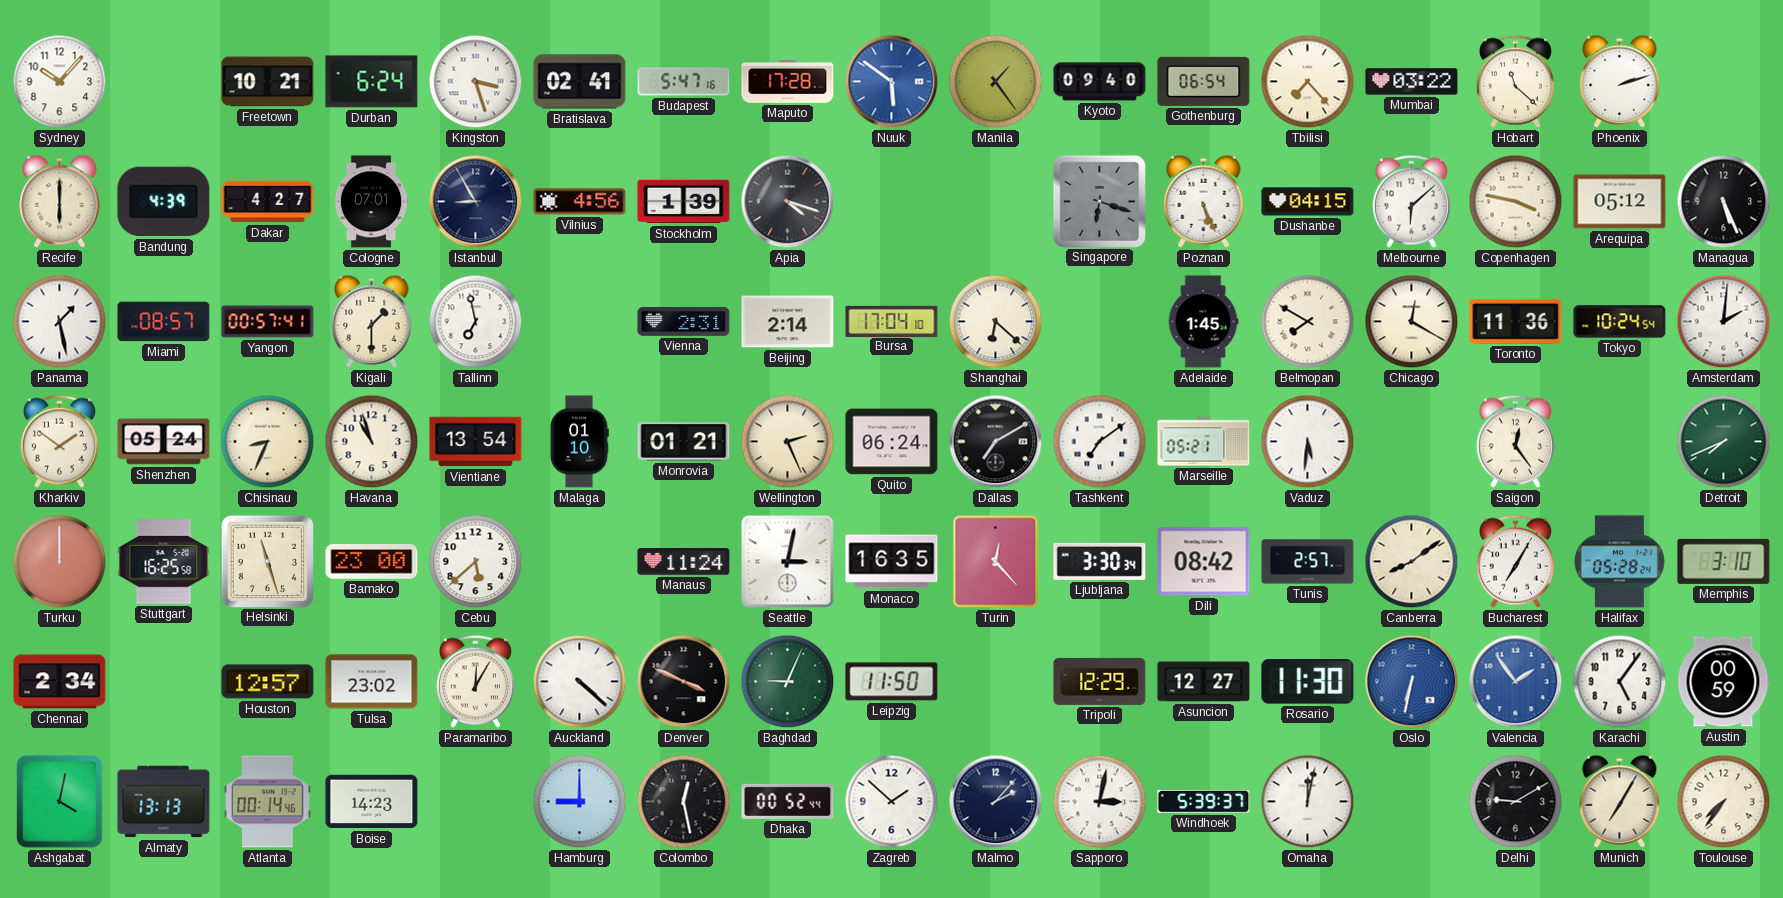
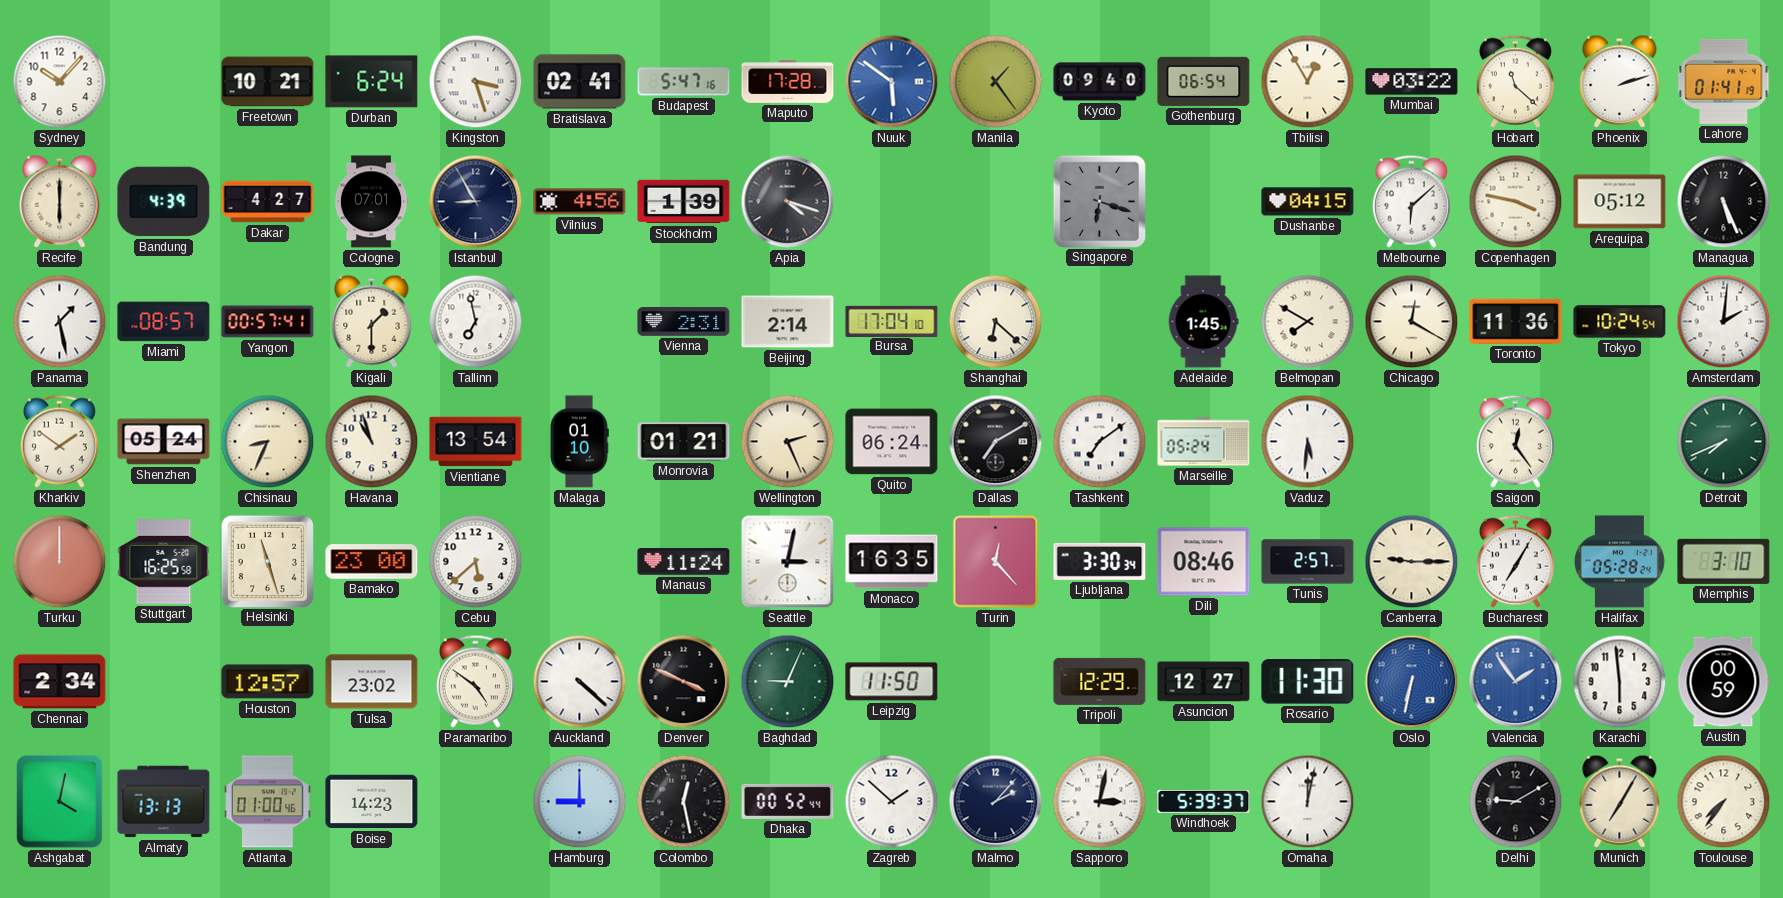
Tbilisi: 7:23 -> 12:55
Lahore: none -> 01:41
Poznan: 5:26 -> none
Marseille: 05:21 -> 05:24
Dili: 08:42 -> 08:46
Canberra: 8:09 -> 9:15
Paramaribo: 12:05 -> 4:51
Karachi: 5:06 -> 5:59
Atlanta: 00:14 -> 01:00
